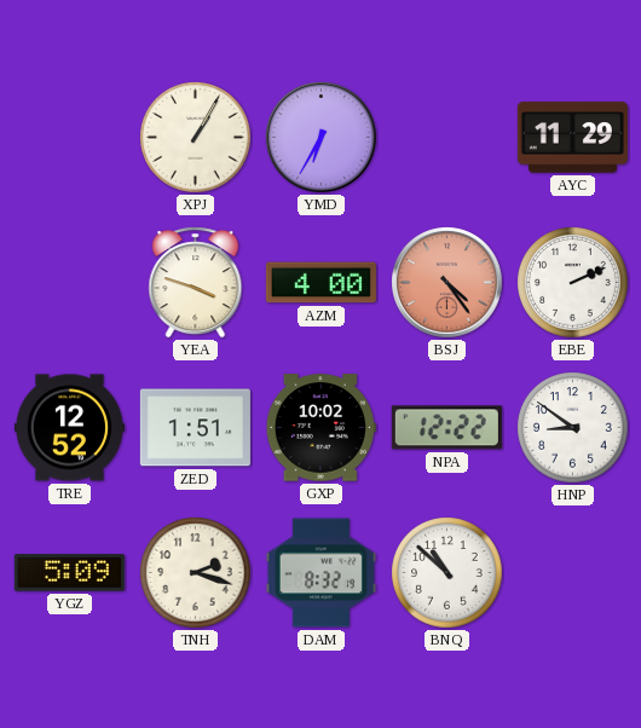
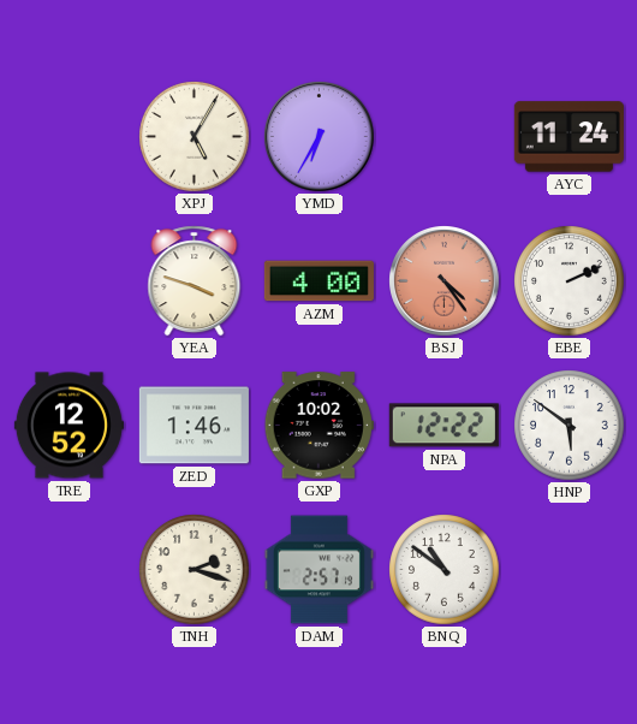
XPJ: 1:05 -> 5:05
AYC: 11:29 -> 11:24
ZED: 1:51 -> 1:46
HNP: 8:51 -> 5:51
YGZ: 5:09 -> none
DAM: 8:32 -> 2:57
BNQ: 10:52 -> 10:51
